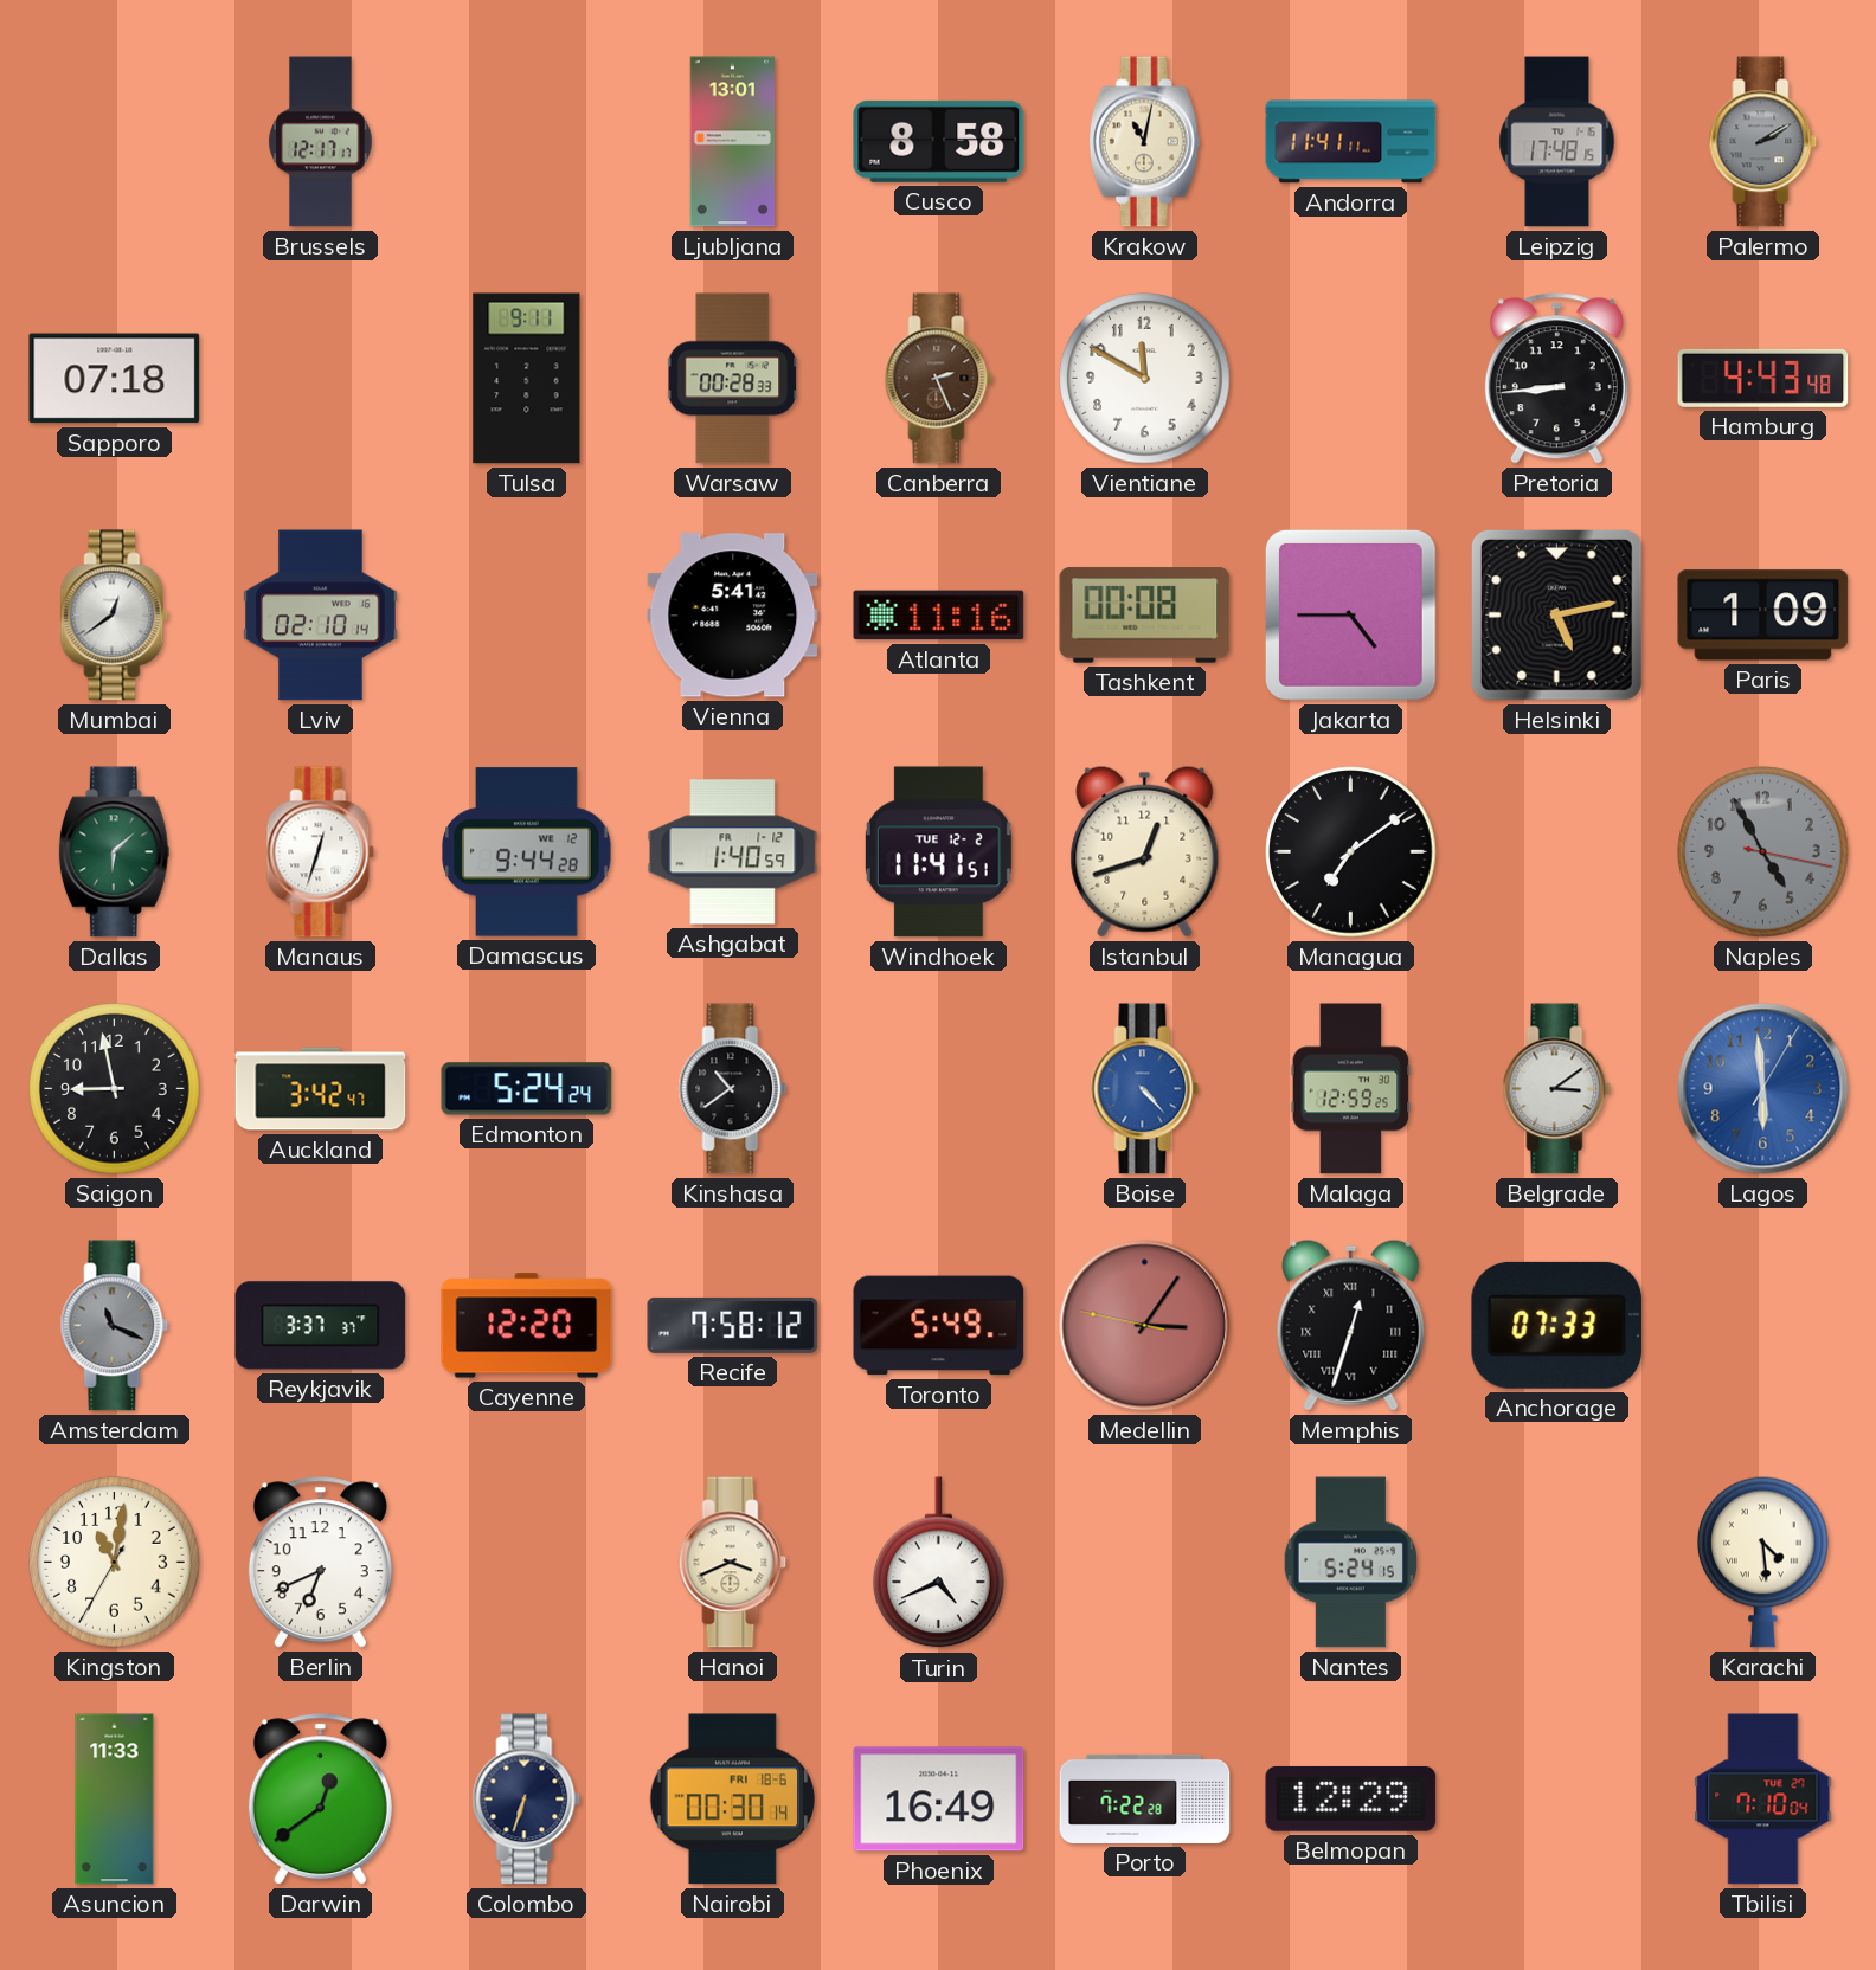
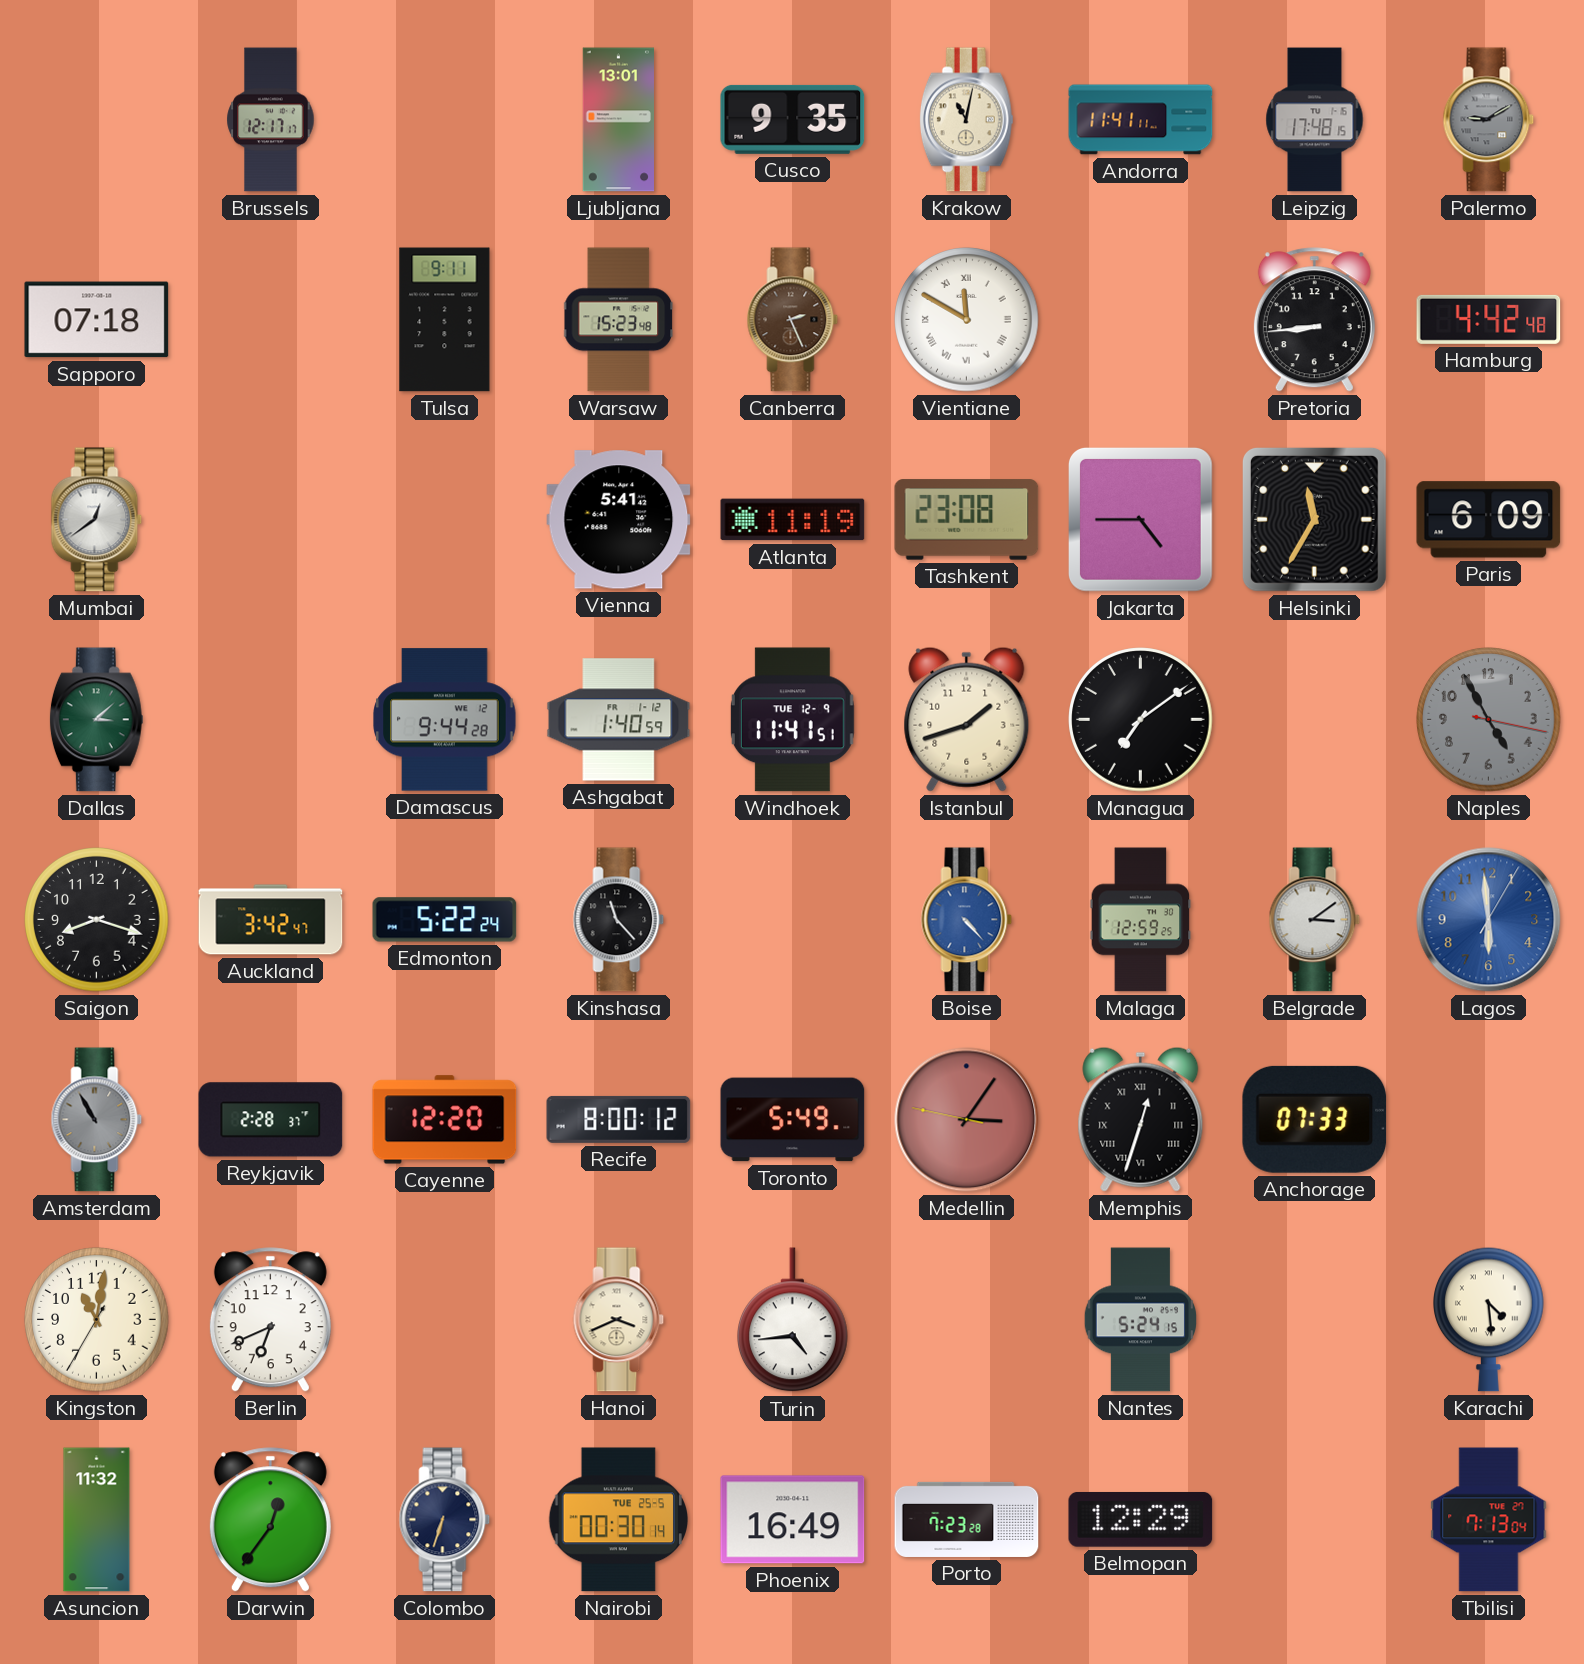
Cusco: 8:58 -> 9:35
Palermo: 2:10 -> 9:10
Warsaw: 00:28 -> 15:23
Vientiane numerals: Arabic -> Roman
Hamburg: 4:43 -> 4:42
Lviv: 02:10 -> none
Atlanta: 11:16 -> 11:19
Tashkent: 00:08 -> 23:08
Helsinki: 5:13 -> 11:35
Paris: 1:09 -> 6:09
Dallas: 6:08 -> 3:08
Manaus: 12:33 -> none
Windhoek date: TUE 12-2 -> TUE 12-9
Istanbul: 12:42 -> 1:42
Saigon: 8:58 -> 8:18
Edmonton: 5:24 -> 5:22
Kinshasa: 10:39 -> 11:23
Amsterdam: 11:19 -> 10:55
Reykjavik: 3:37 -> 2:28
Recife: 7:58 -> 8:00
Turin: 4:41 -> 4:44
Asuncion: 11:33 -> 11:32
Darwin: 12:39 -> 12:36
Nairobi date: FRI 18-6 -> TUE 25-5
Porto: 7:22 -> 7:23
Tbilisi: 7:10 -> 7:13
